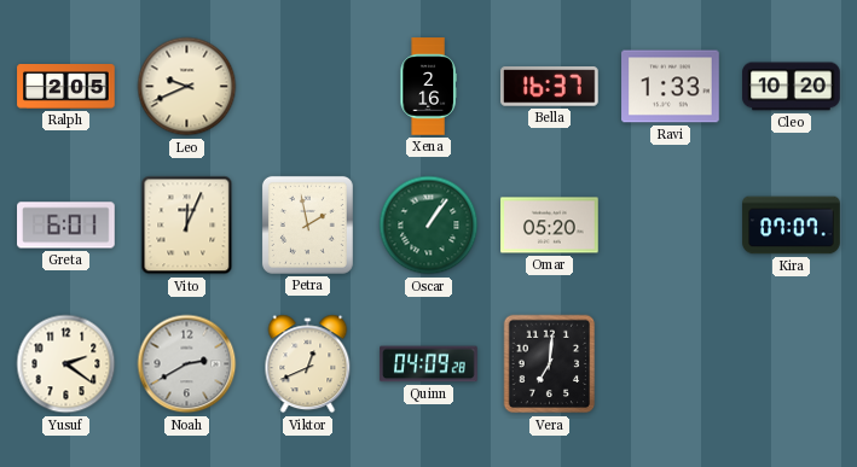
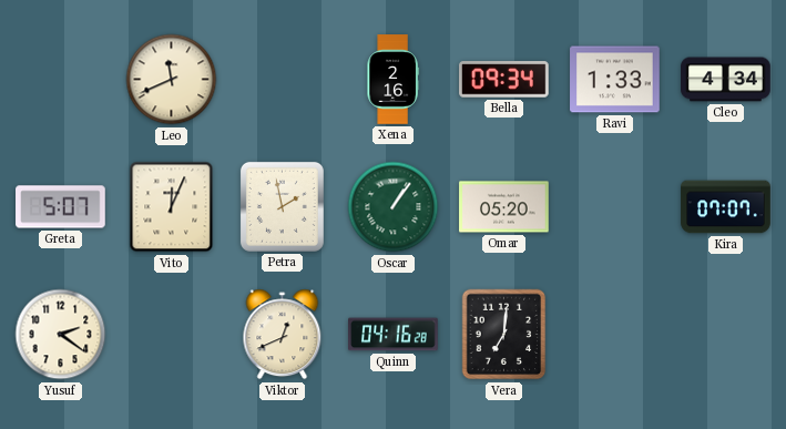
Ralph: 2:05 -> none
Leo: 9:41 -> 11:41
Bella: 16:37 -> 09:34
Cleo: 10:20 -> 4:34
Greta: 6:01 -> 5:07
Noah: 2:40 -> none
Quinn: 04:09 -> 04:16
